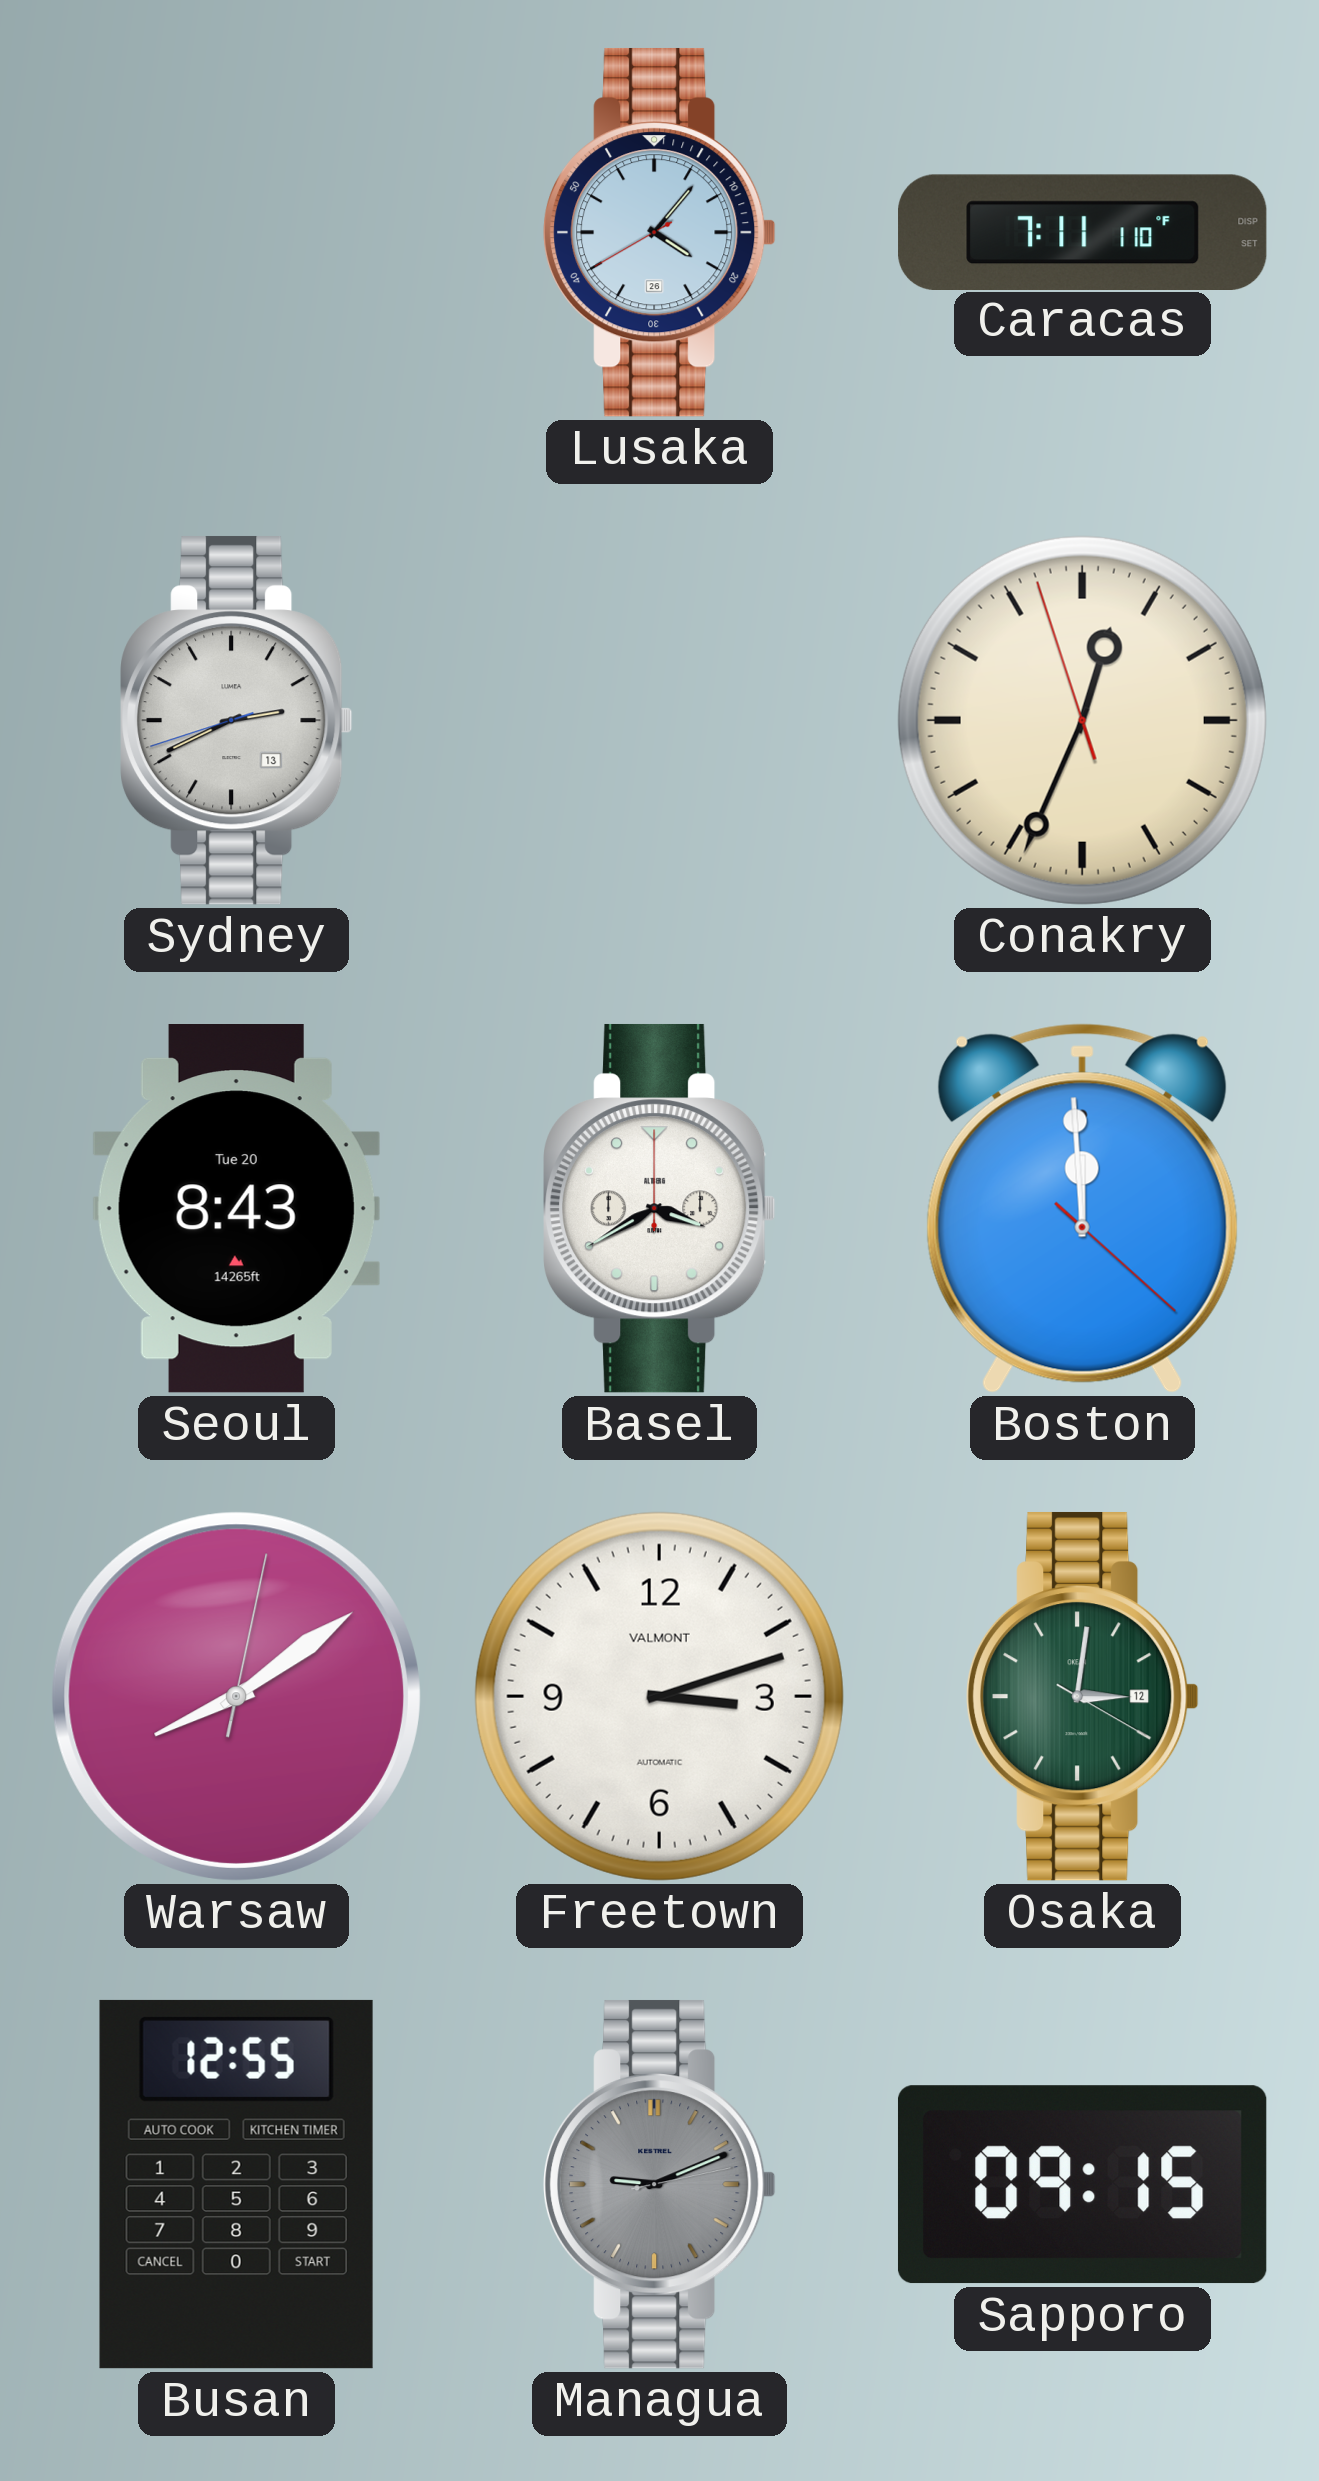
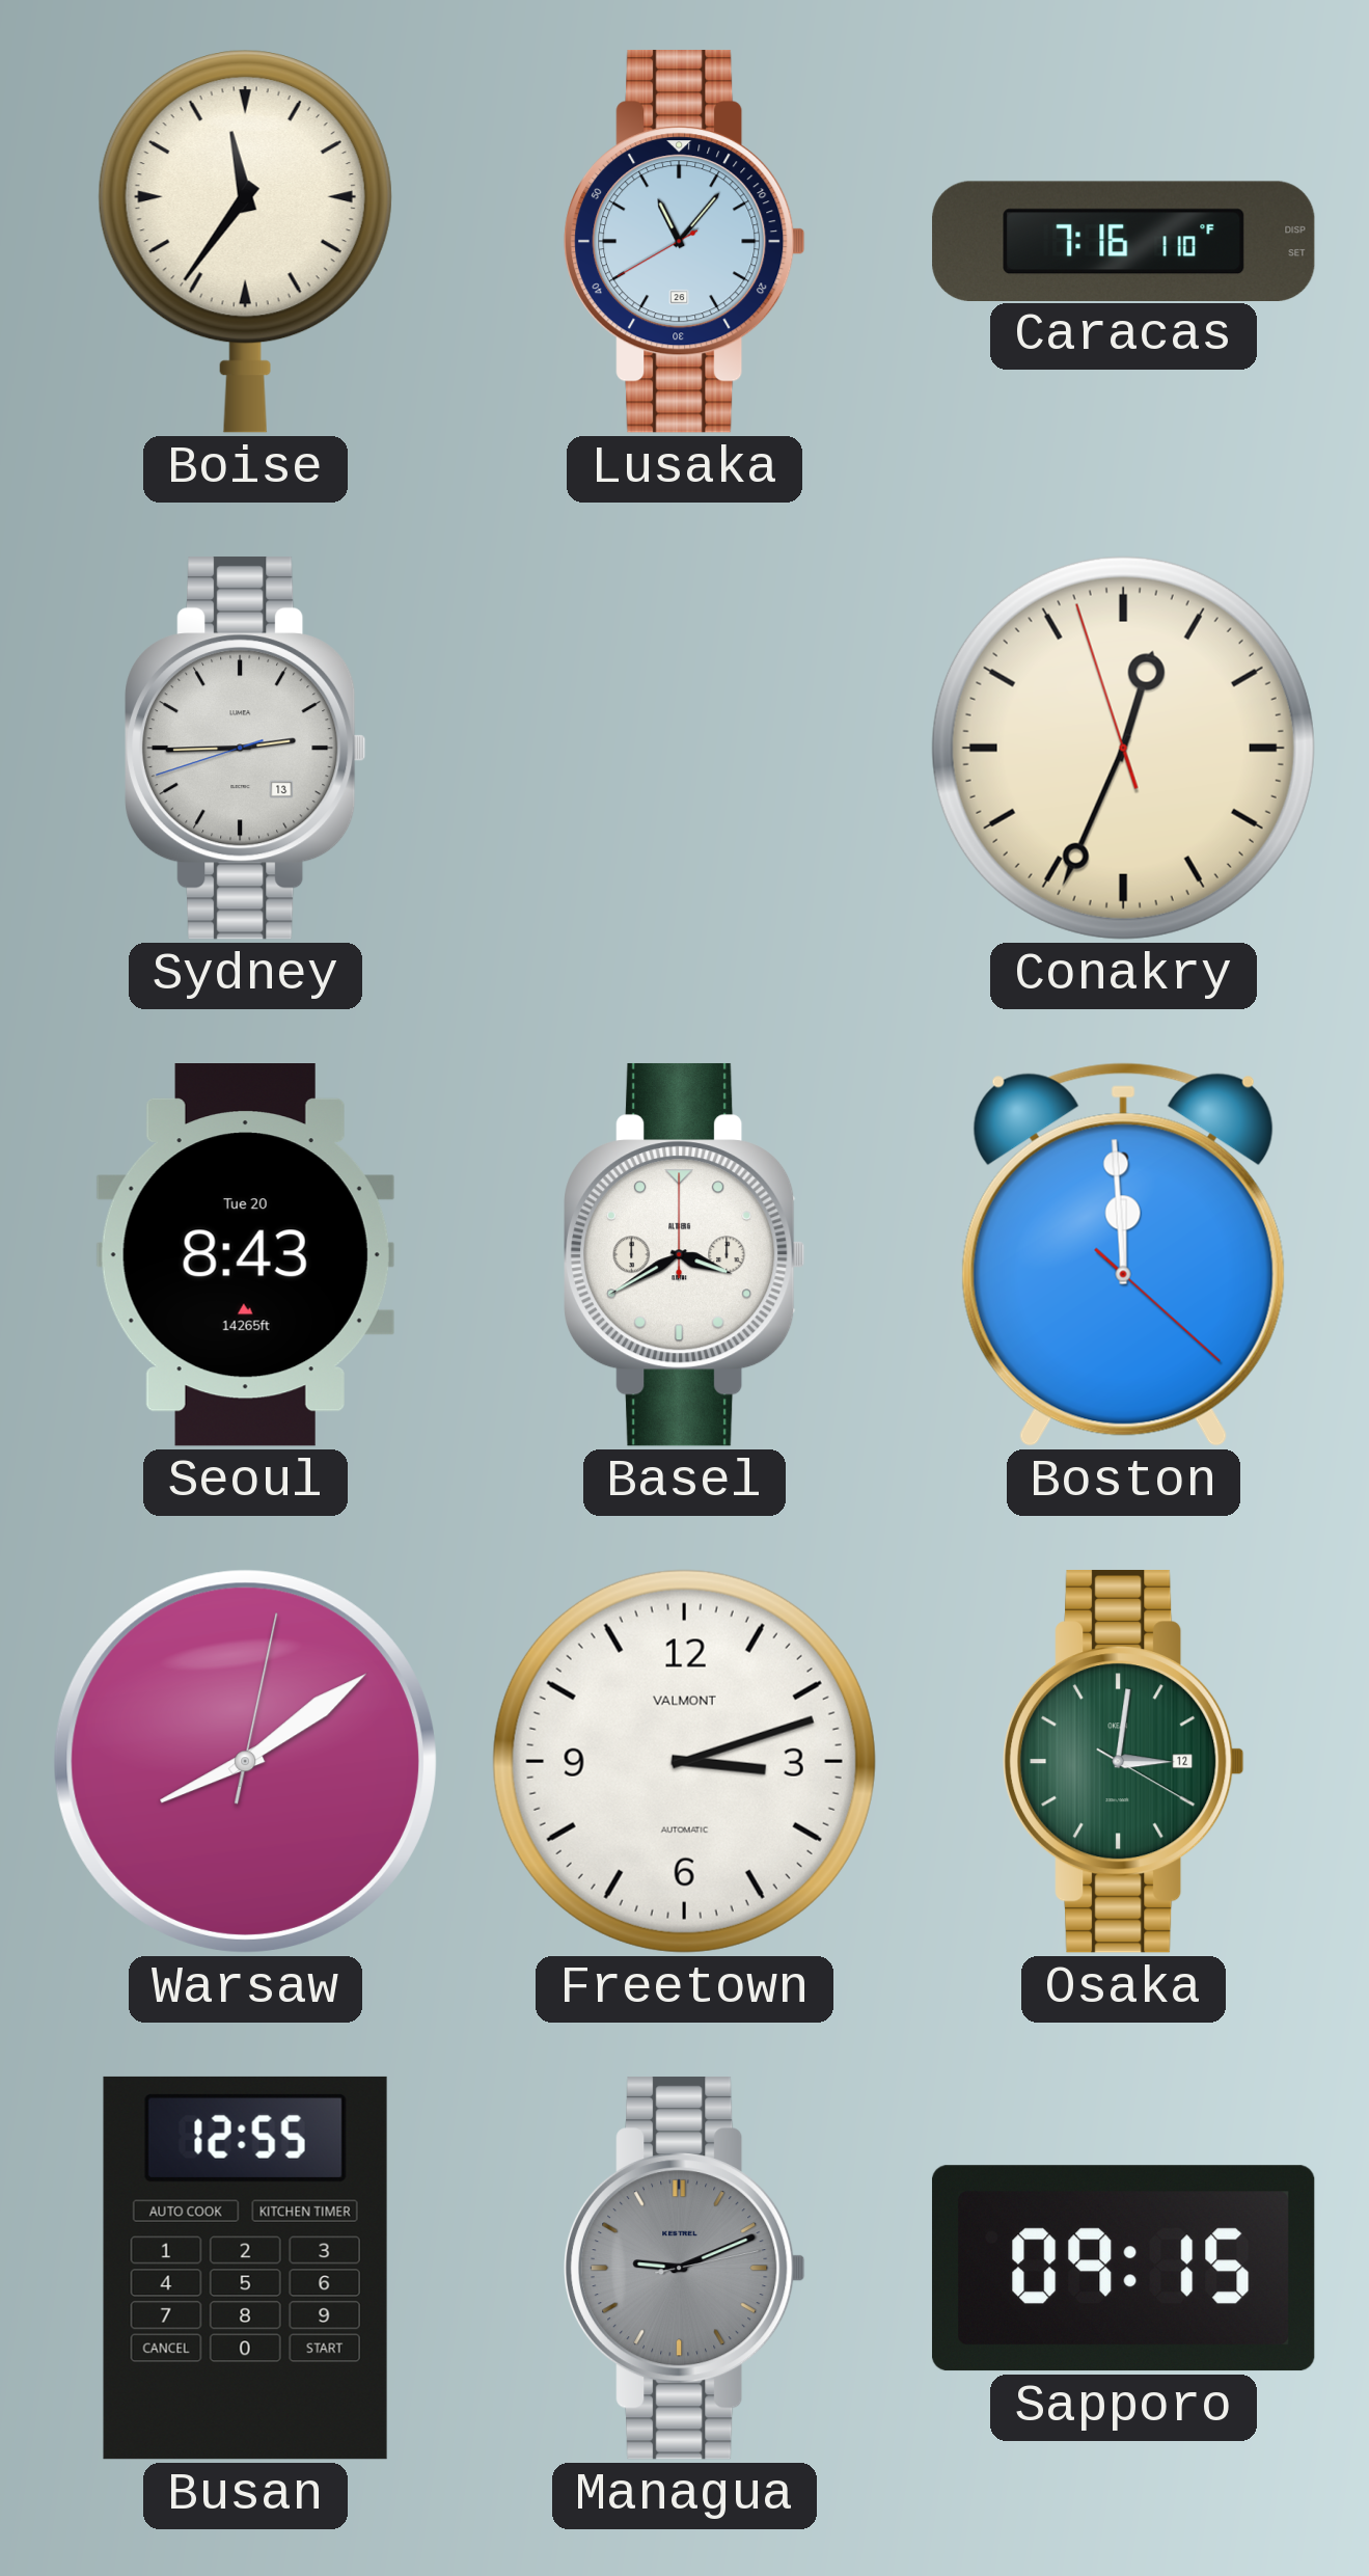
Boise: none -> 11:36
Lusaka: 4:06 -> 11:06
Caracas: 7:11 -> 7:16
Sydney: 2:40 -> 2:44
